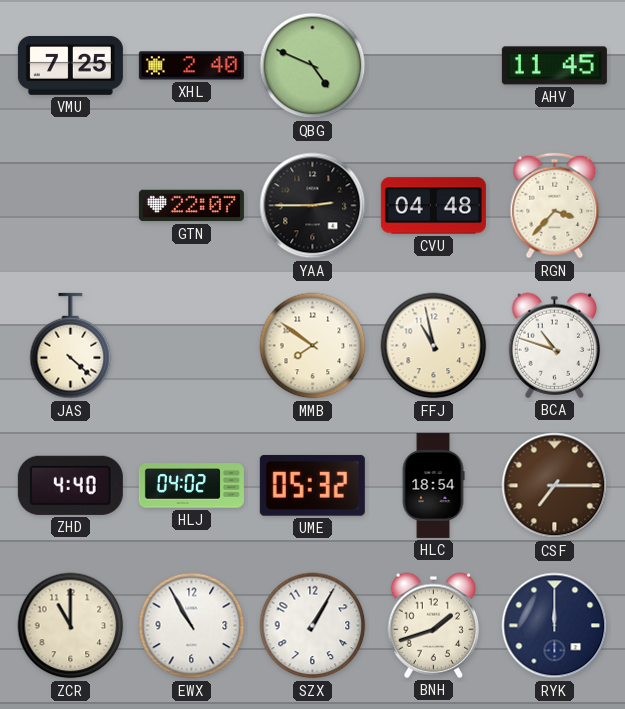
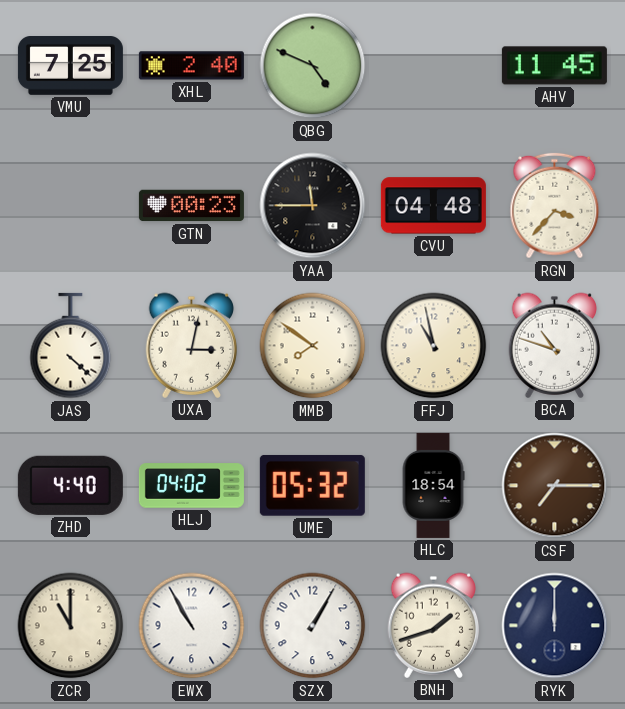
GTN: 22:07 -> 00:23
YAA: 2:45 -> 11:45
UXA: none -> 3:02
